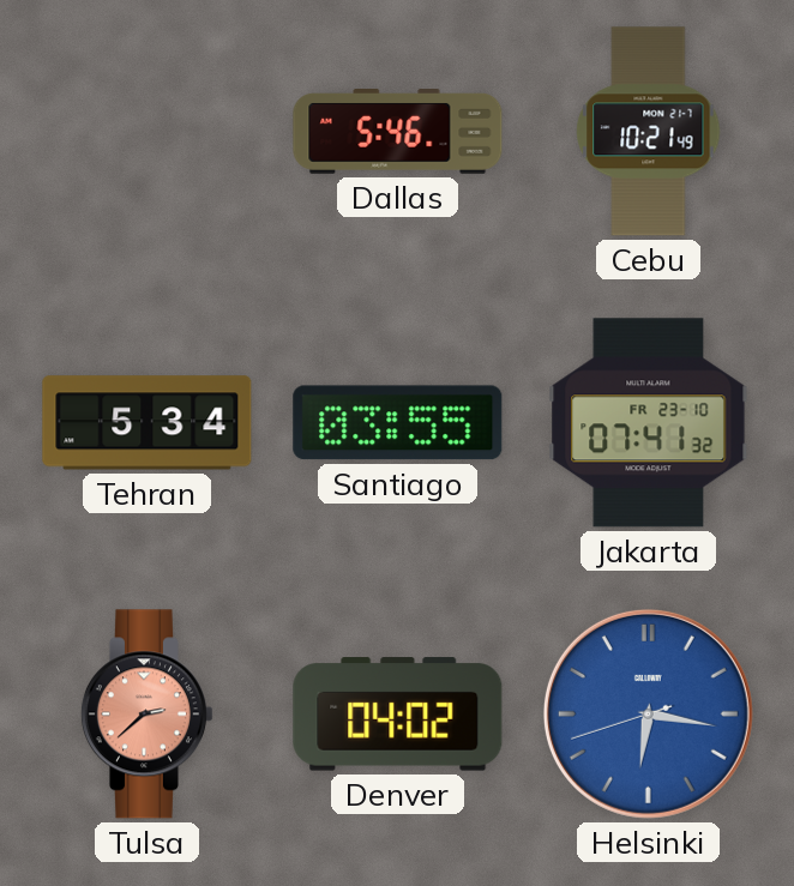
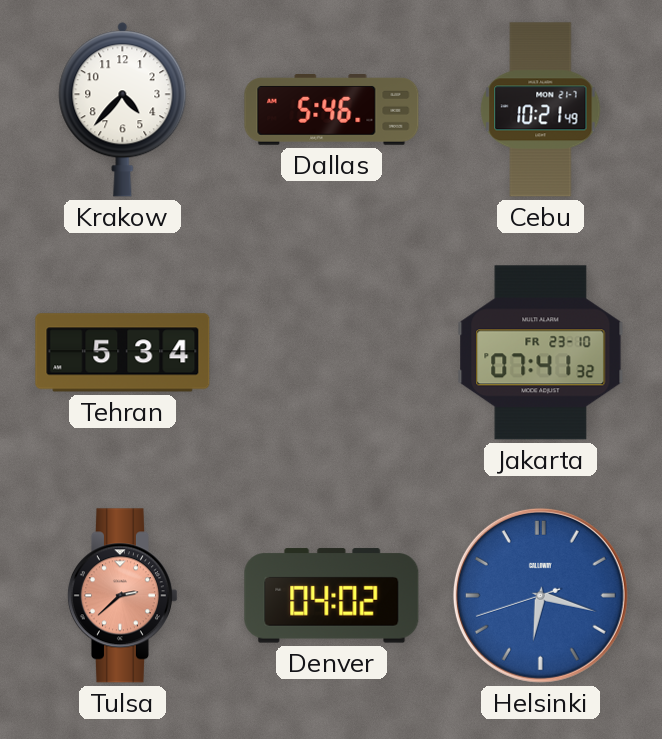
Krakow: none -> 4:37
Santiago: 03:55 -> none
Helsinki: 6:16 -> 6:17
